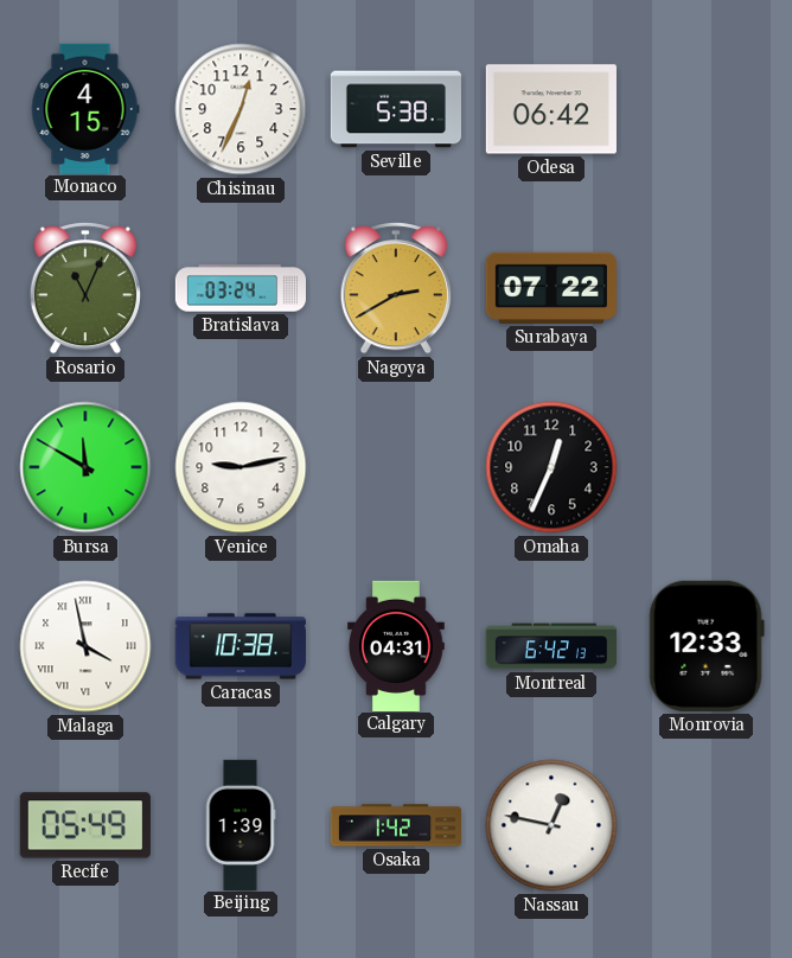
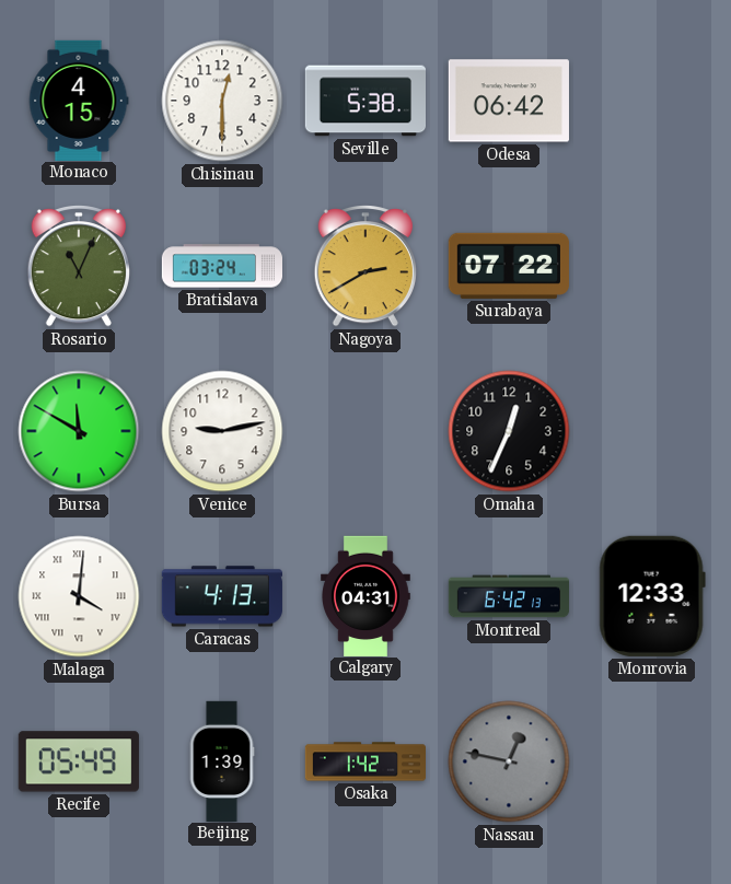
Chisinau: 12:34 -> 12:30
Malaga: 3:58 -> 4:01
Caracas: 10:38 -> 4:13
Nassau dial: white -> grey
